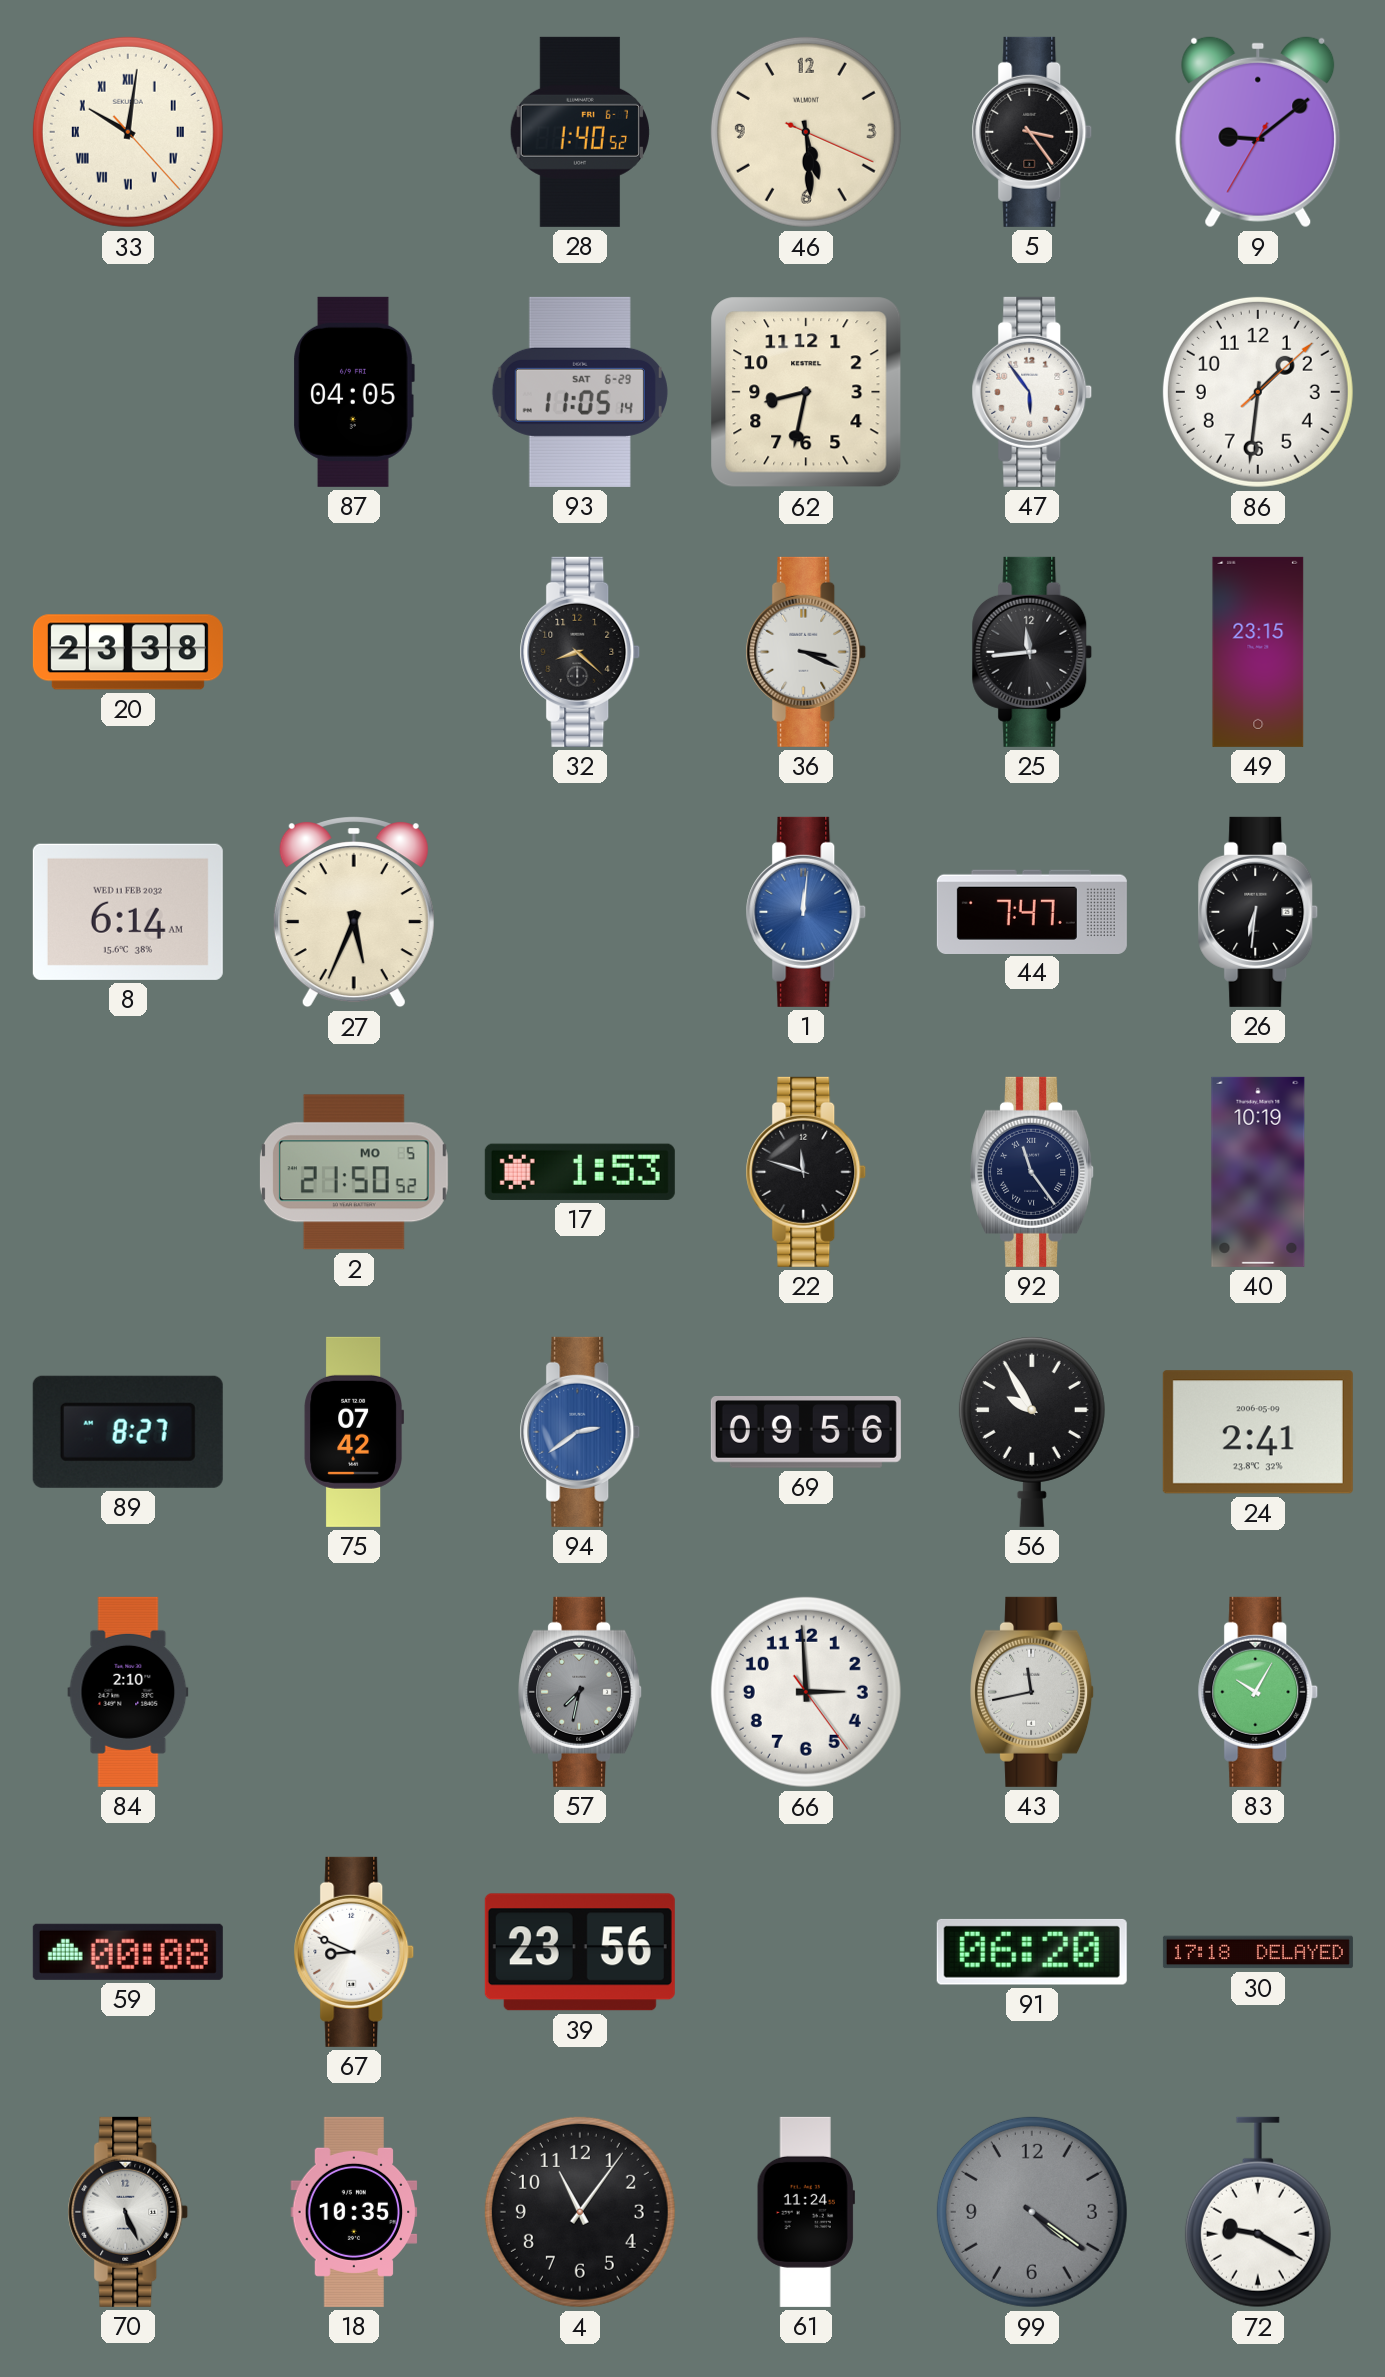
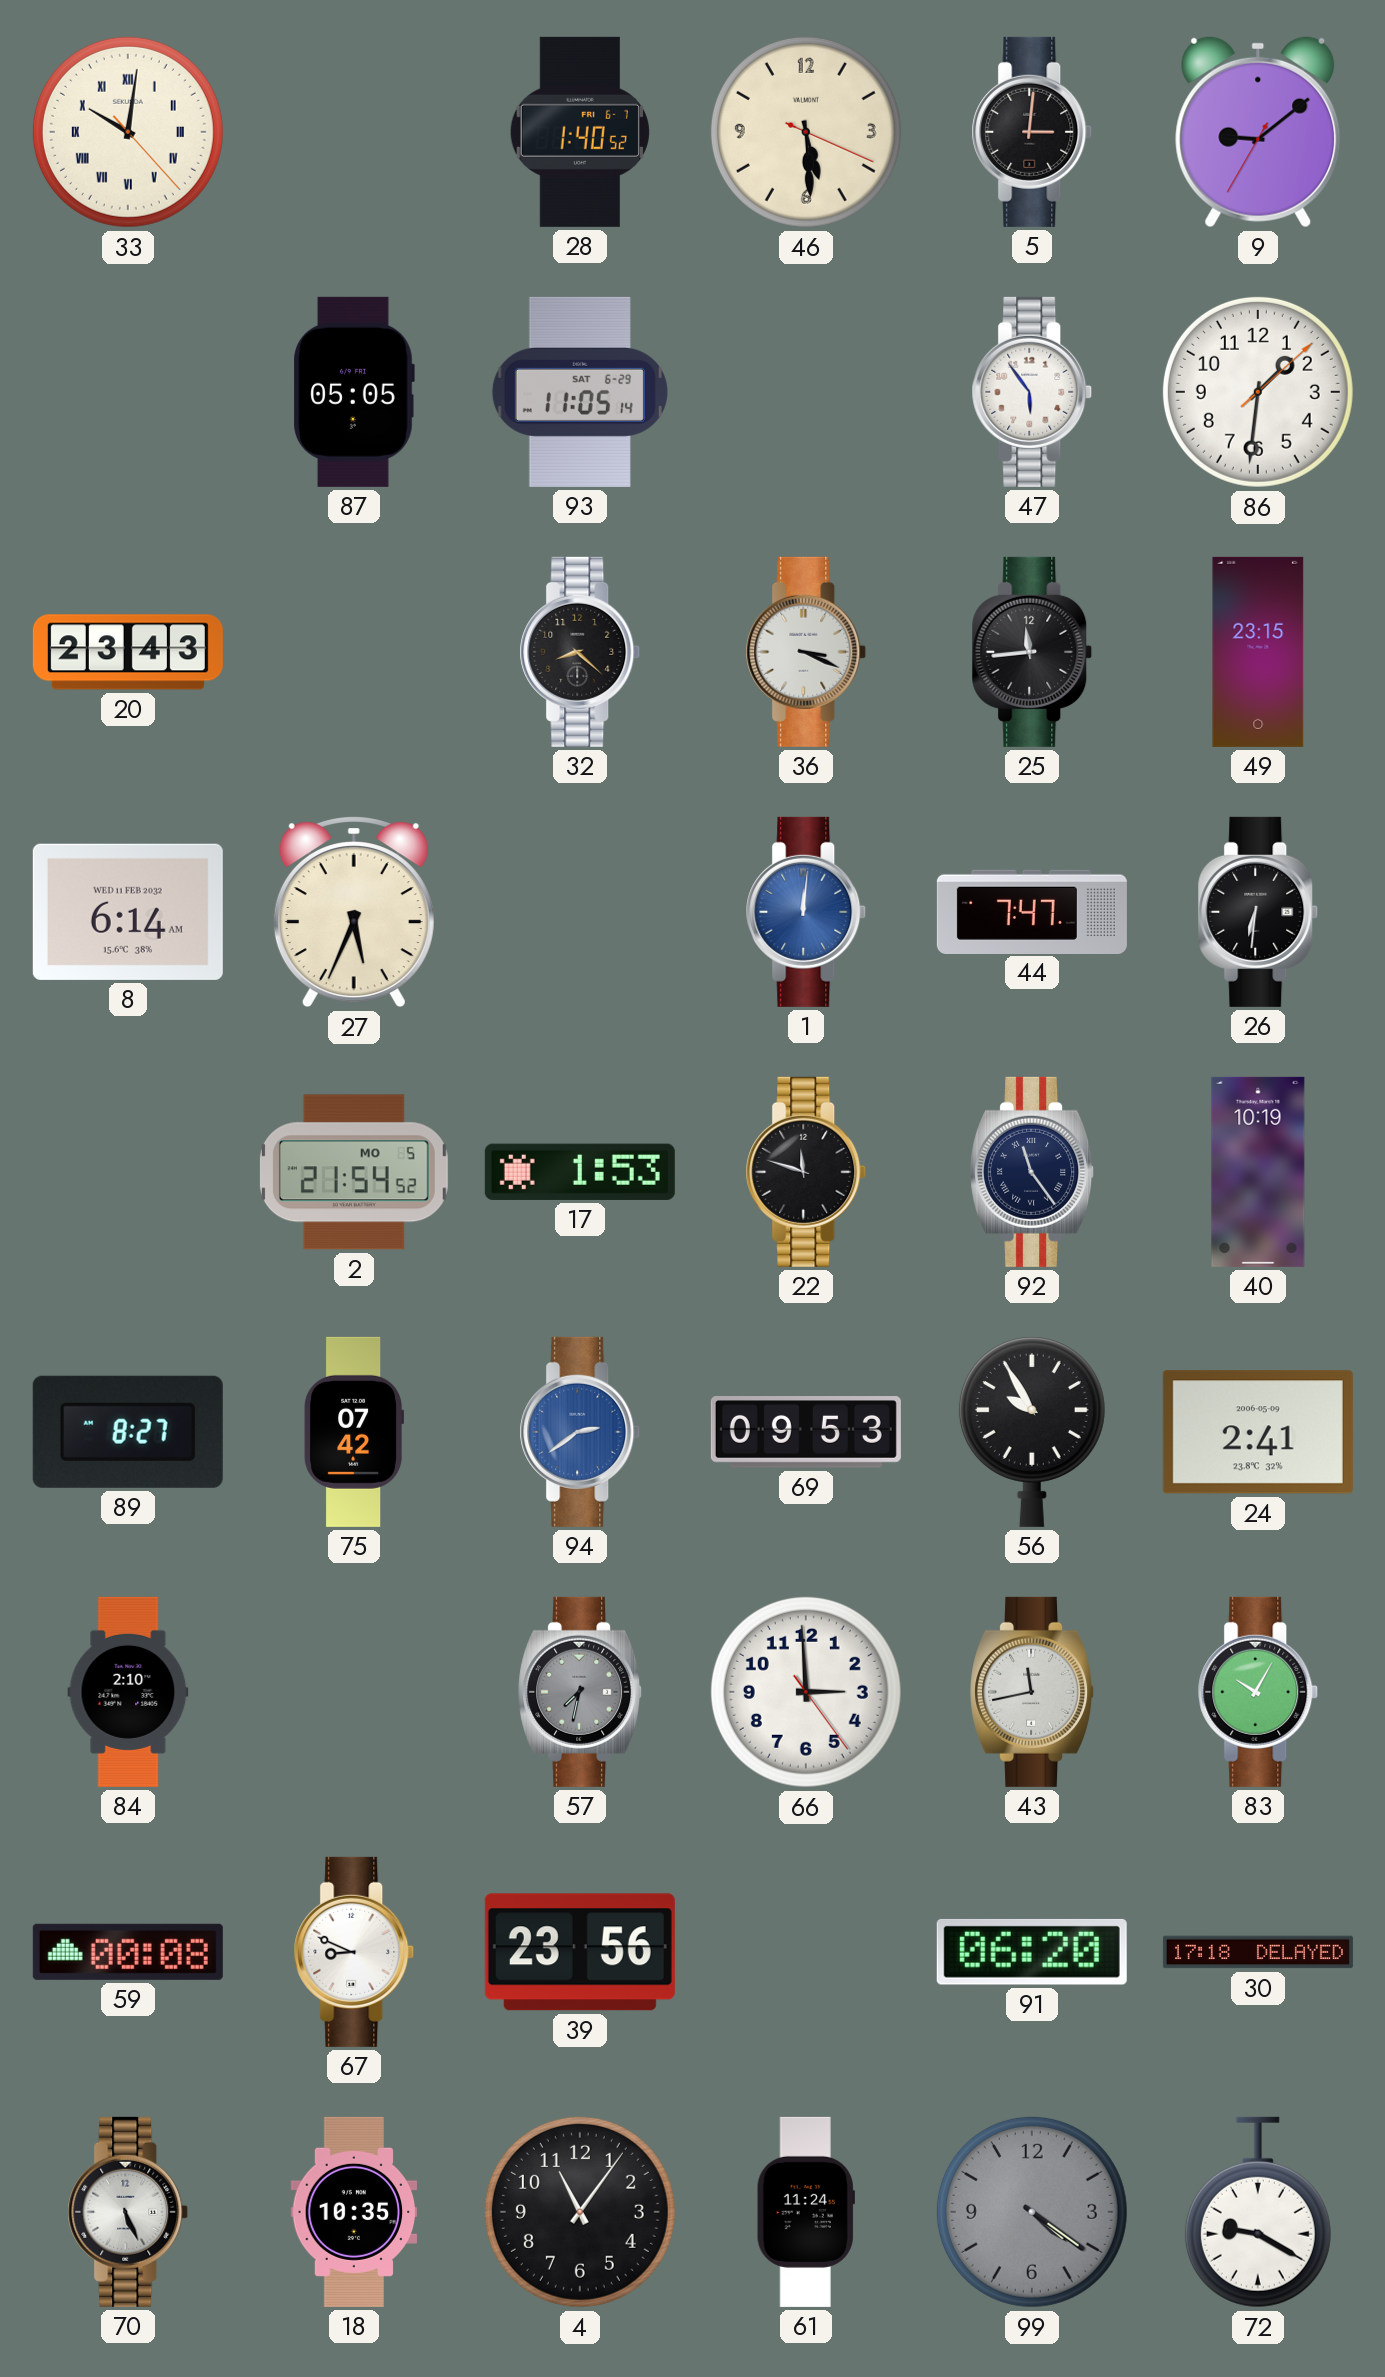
5: 3:24 -> 3:01
87: 04:05 -> 05:05
62: 8:32 -> none
20: 23:38 -> 23:43
2: 21:50 -> 21:54
69: 09:56 -> 09:53
